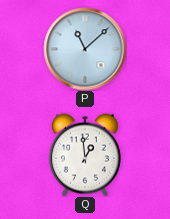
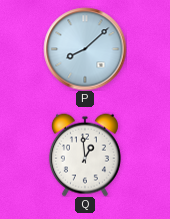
P: 11:08 -> 8:08
